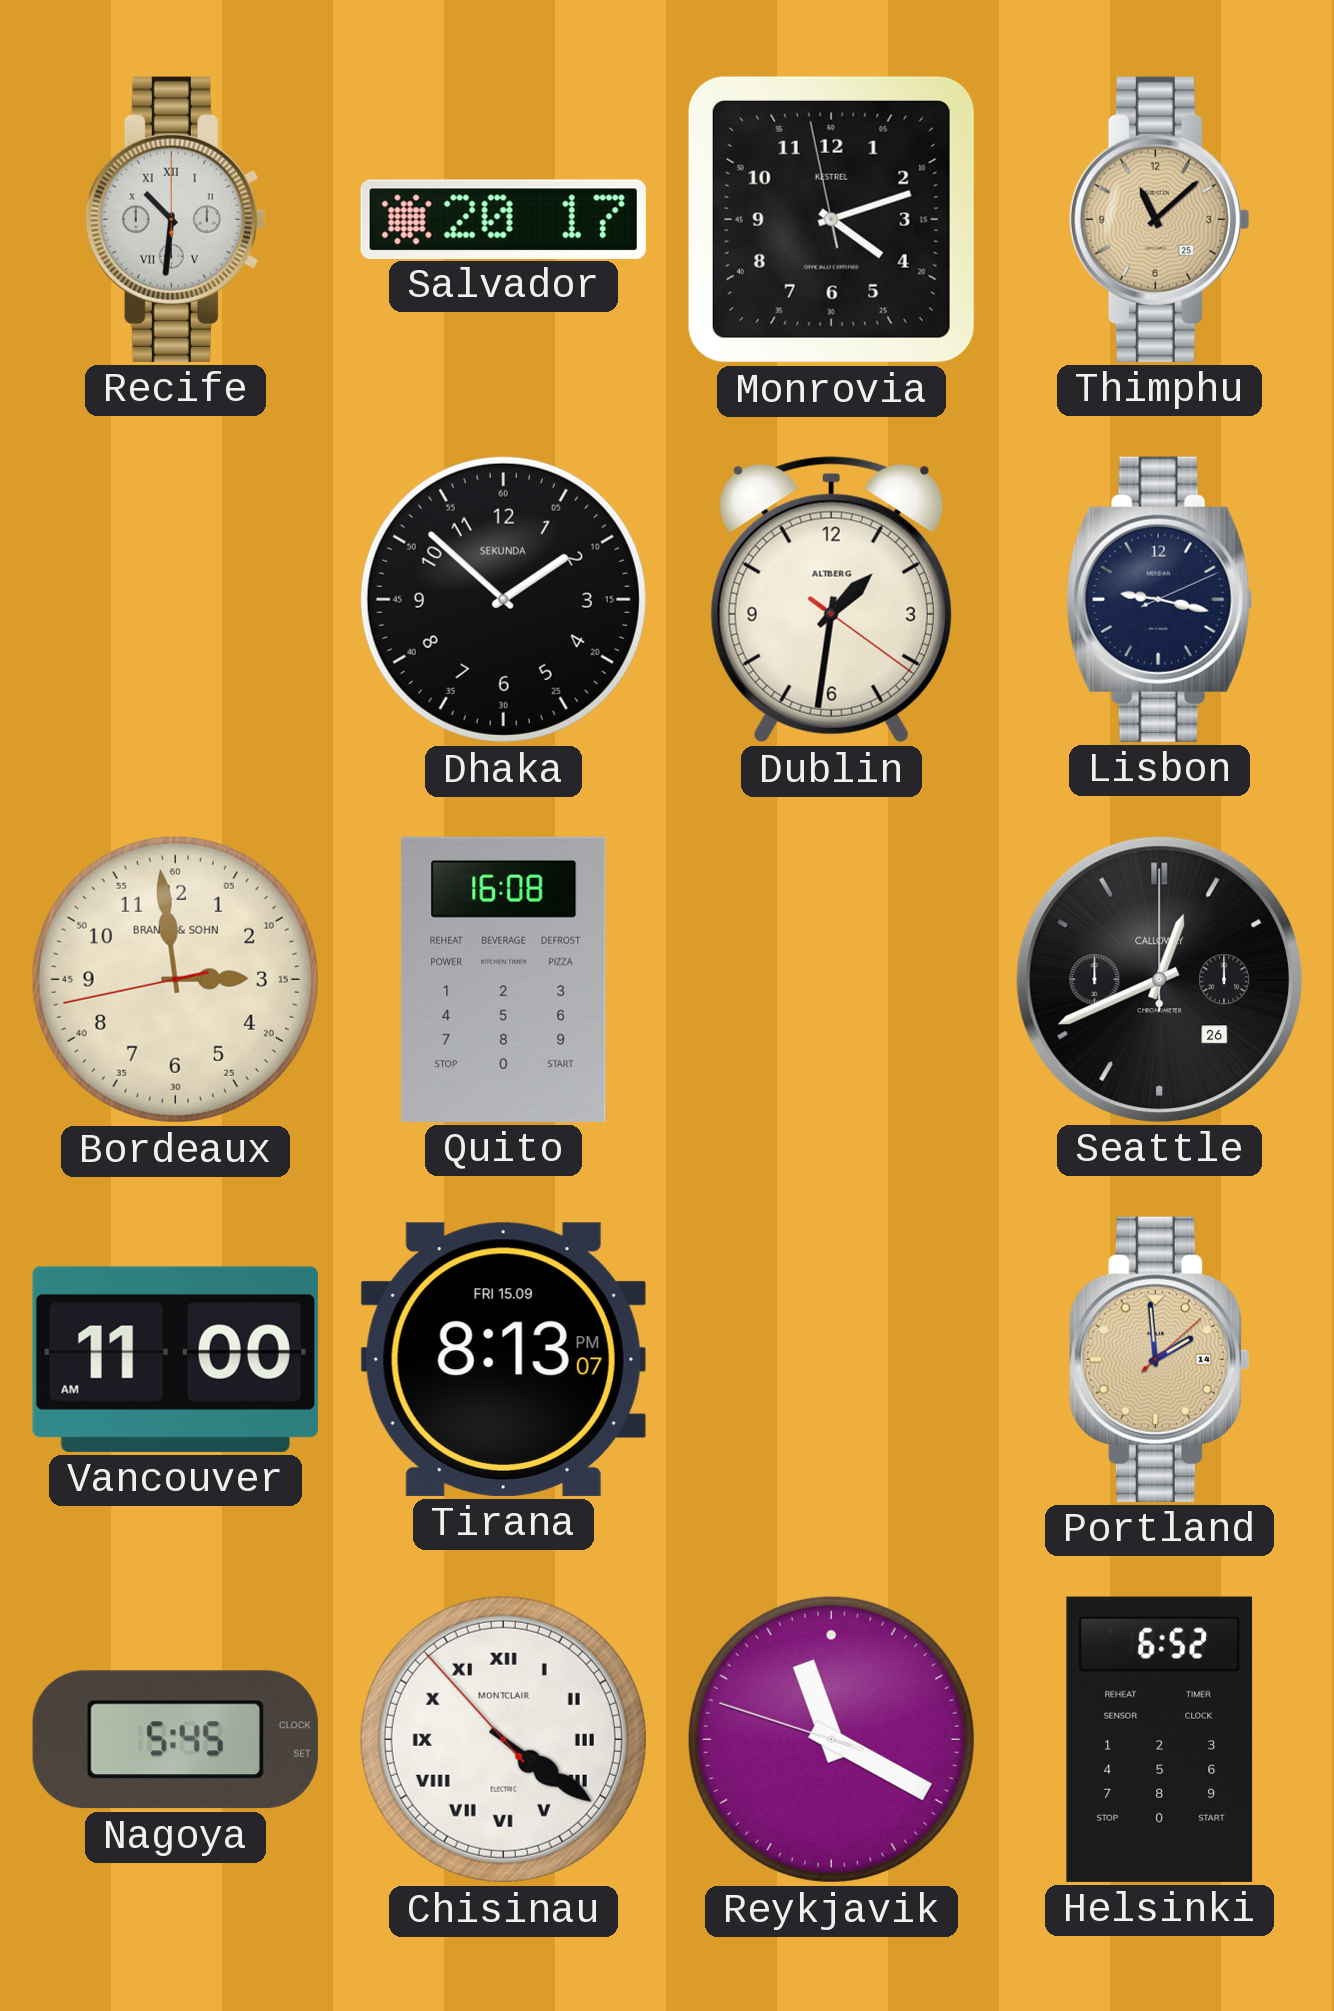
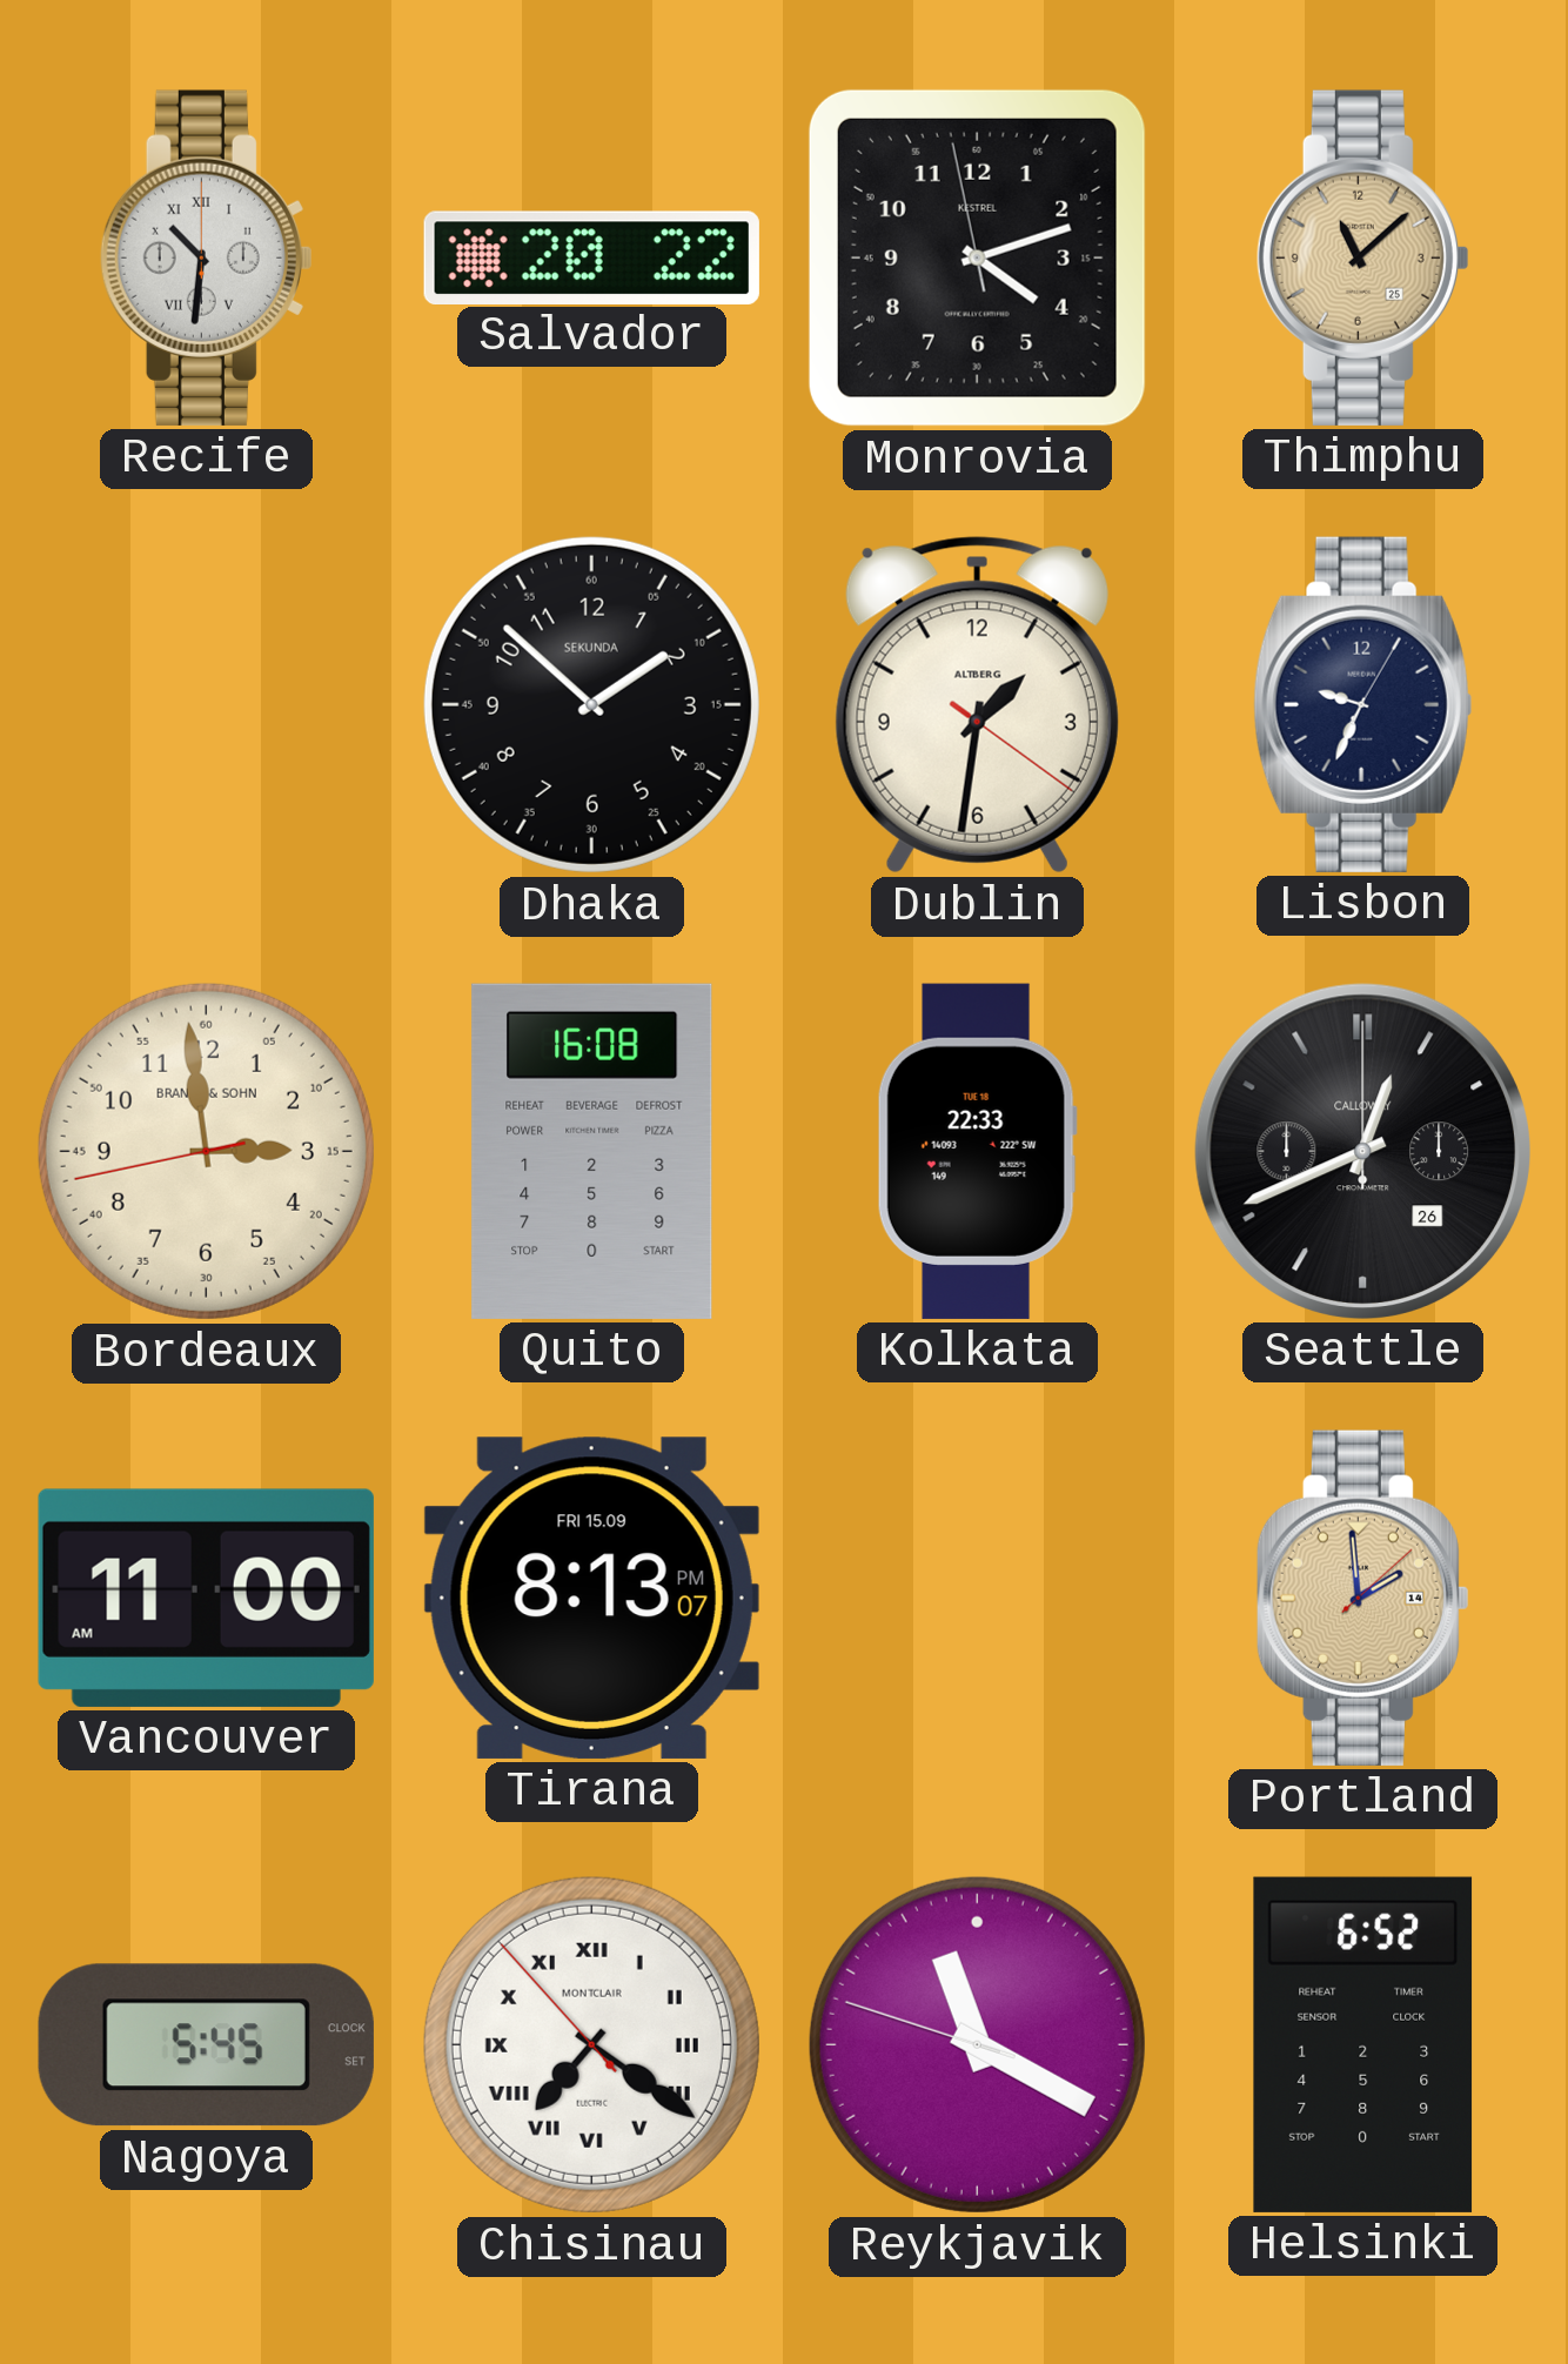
Salvador: 20:17 -> 20:22
Lisbon: 9:17 -> 9:34
Kolkata: none -> 22:33
Chisinau: 4:20 -> 7:20
